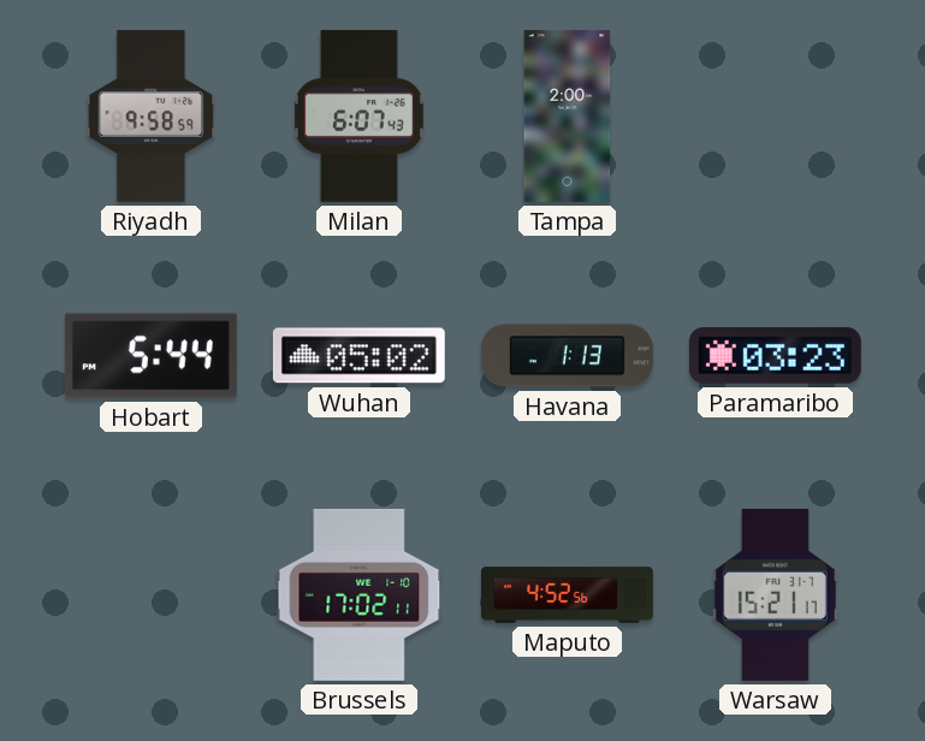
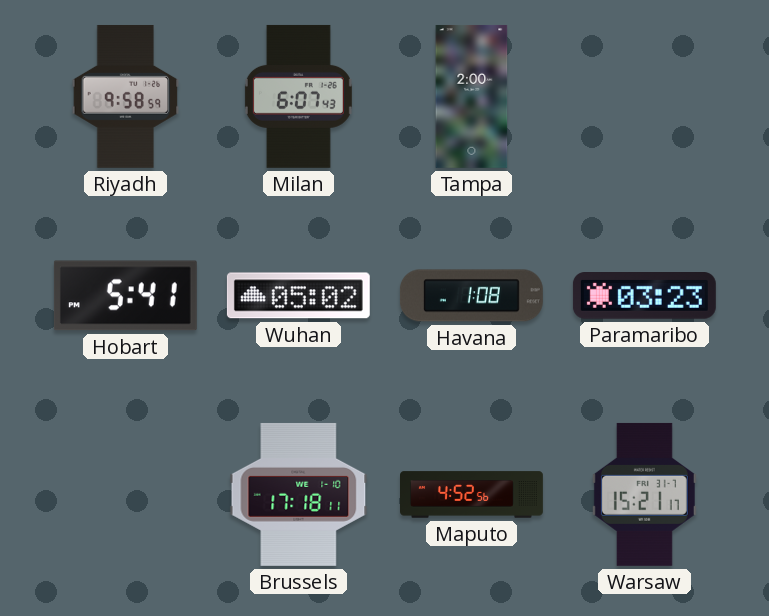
Hobart: 5:44 -> 5:41
Havana: 1:13 -> 1:08
Brussels: 17:02 -> 17:18
